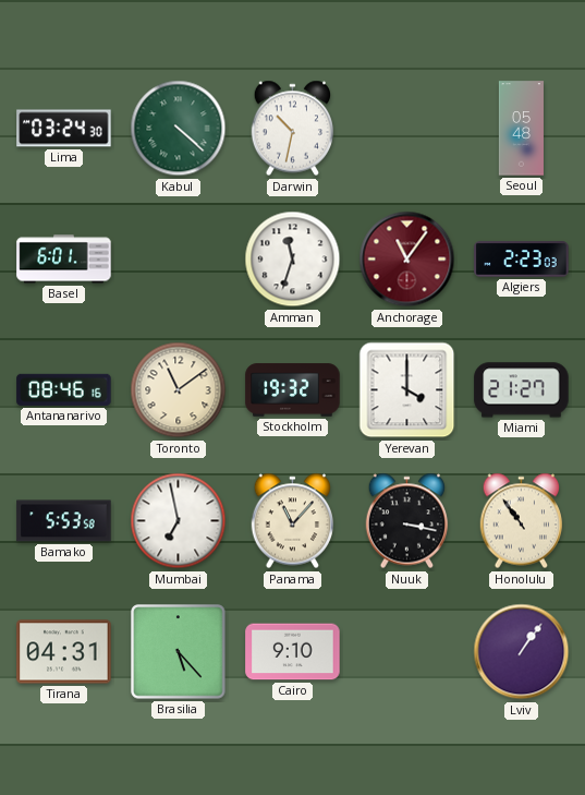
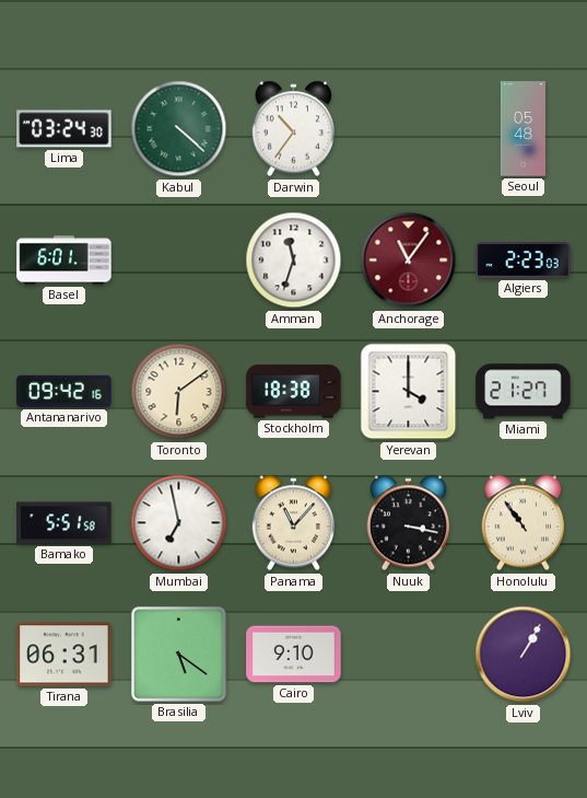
Darwin: 10:32 -> 10:36
Antananarivo: 08:46 -> 09:42
Toronto: 11:09 -> 6:09
Stockholm: 19:32 -> 18:38
Bamako: 5:53 -> 5:51
Tirana: 04:31 -> 06:31
Brasilia: 5:23 -> 5:21
Lviv: 1:06 -> 1:05
